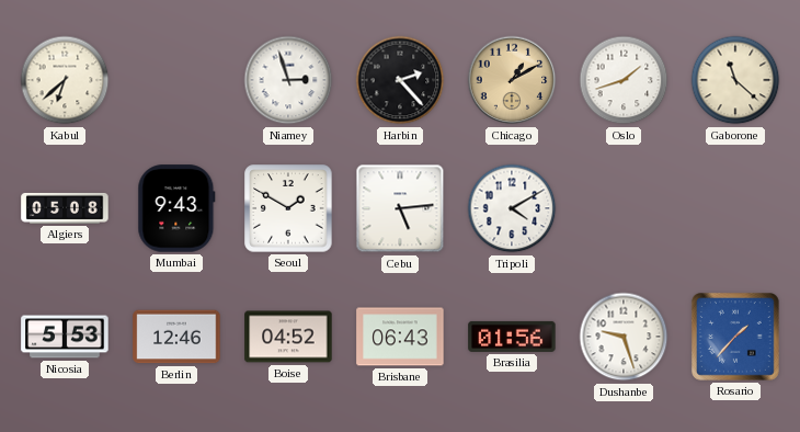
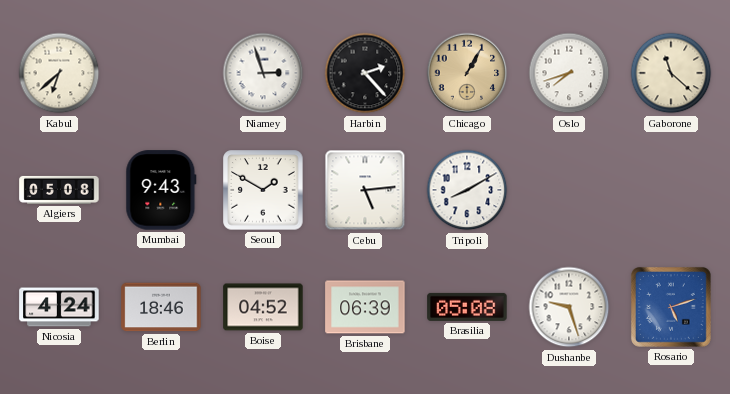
Chicago: 1:10 -> 1:05
Oslo: 1:42 -> 7:42
Tripoli: 4:10 -> 8:10
Nicosia: 5:53 -> 4:24
Berlin: 12:46 -> 18:46
Brisbane: 06:43 -> 06:39
Brasilia: 01:56 -> 05:08
Rosario: 1:37 -> 5:12
